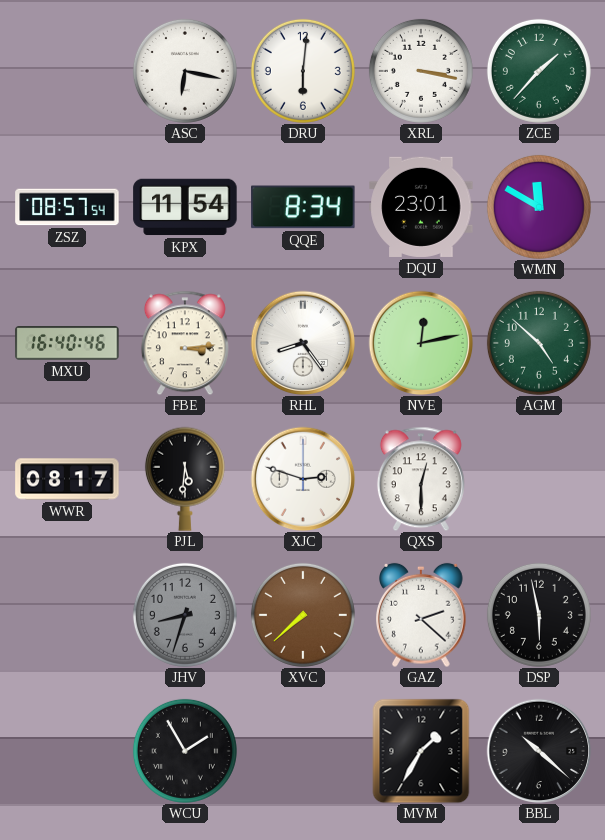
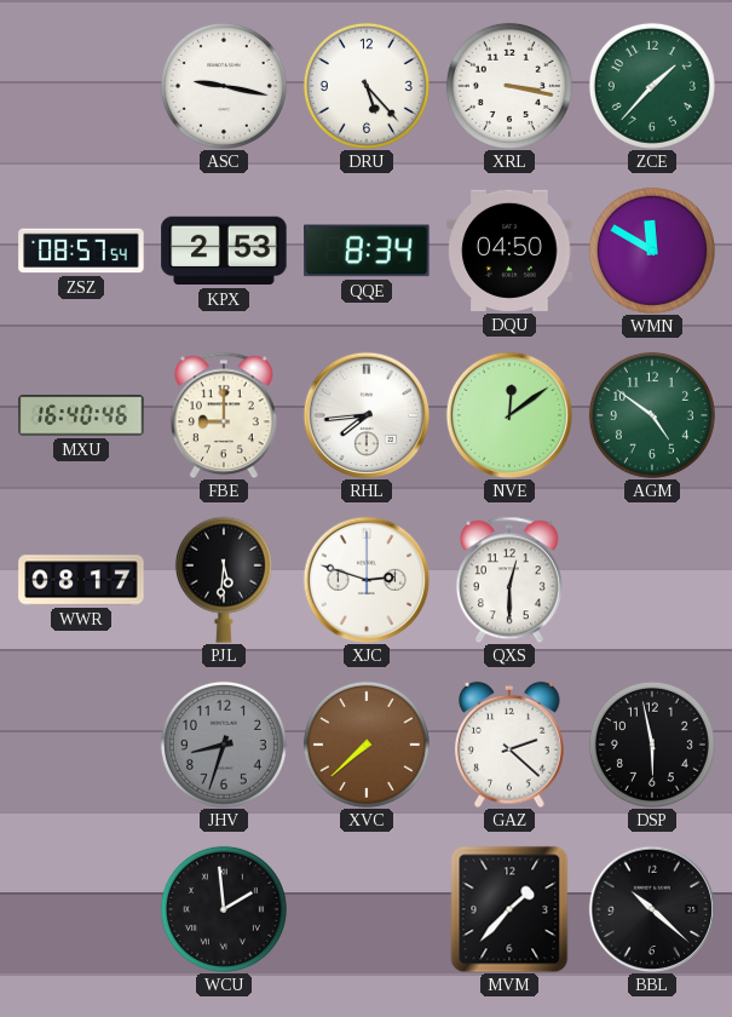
ASC: 6:17 -> 9:17
DRU: 6:01 -> 5:23
KPX: 11:54 -> 2:53
DQU: 23:01 -> 04:50
FBE: 3:14 -> 9:00
RHL: 8:24 -> 7:44
NVE: 12:13 -> 12:09
AGM: 4:52 -> 4:51
WCU: 1:55 -> 1:59
MVM: 1:35 -> 1:37
